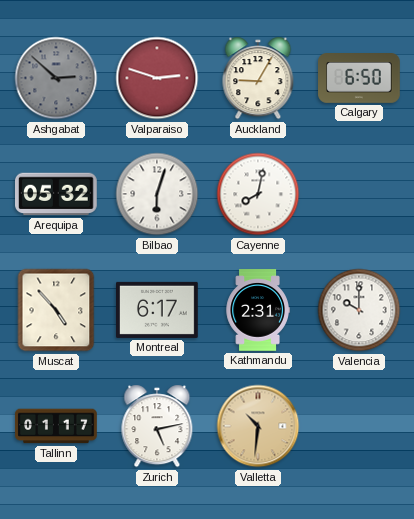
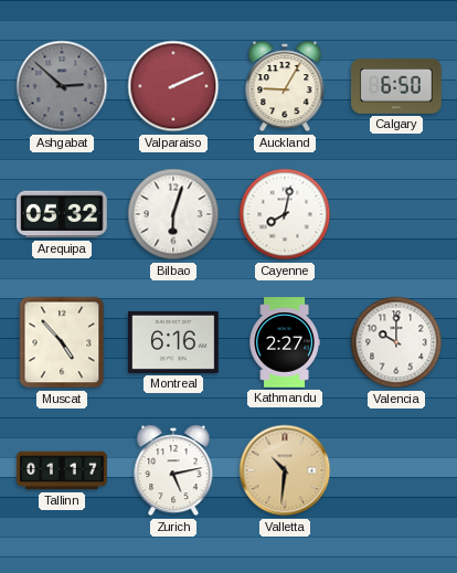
Valparaiso: 2:48 -> 2:11
Montreal: 6:17 -> 6:16
Kathmandu: 2:31 -> 2:27
